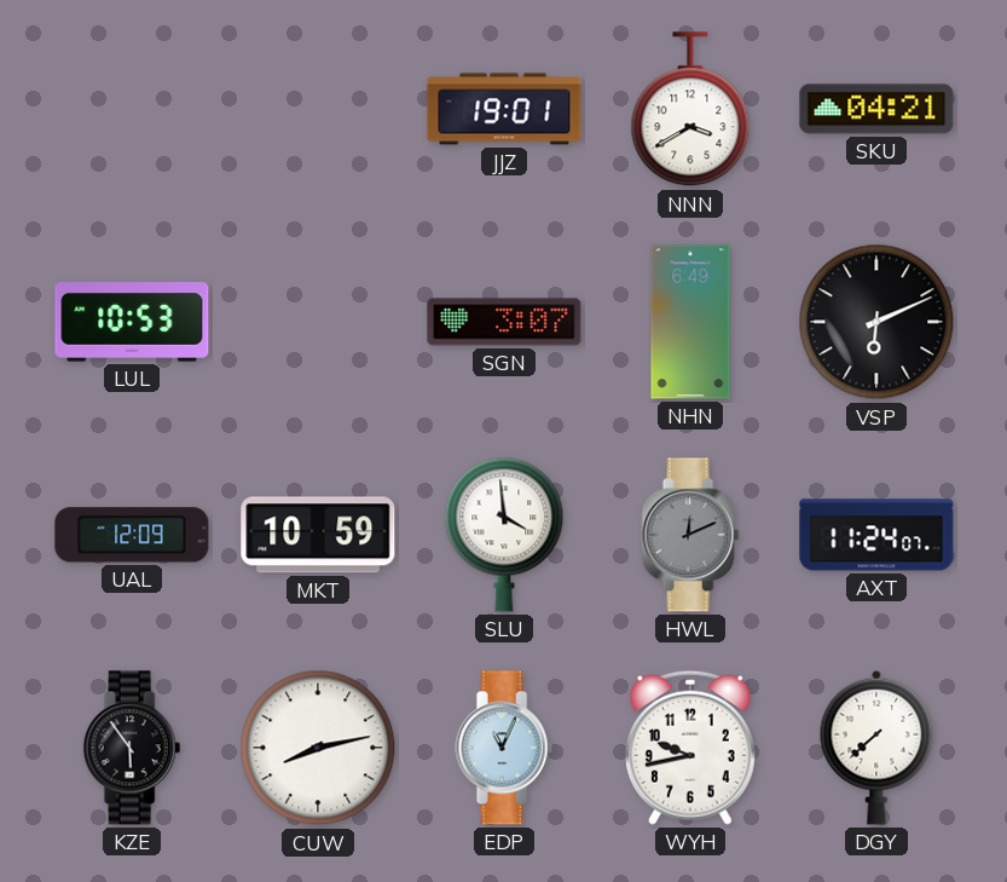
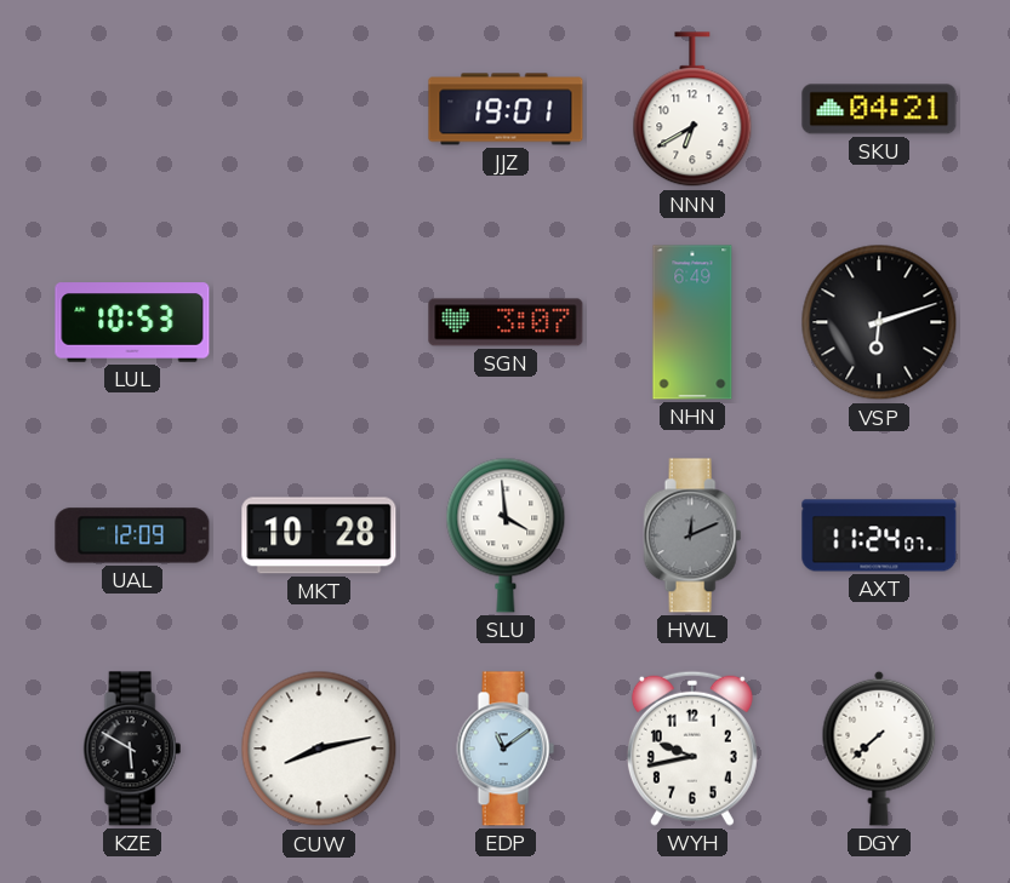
NNN: 3:40 -> 6:40
VSP: 6:11 -> 6:12
MKT: 10:59 -> 10:28
KZE: 5:54 -> 5:50
EDP: 11:04 -> 11:09
